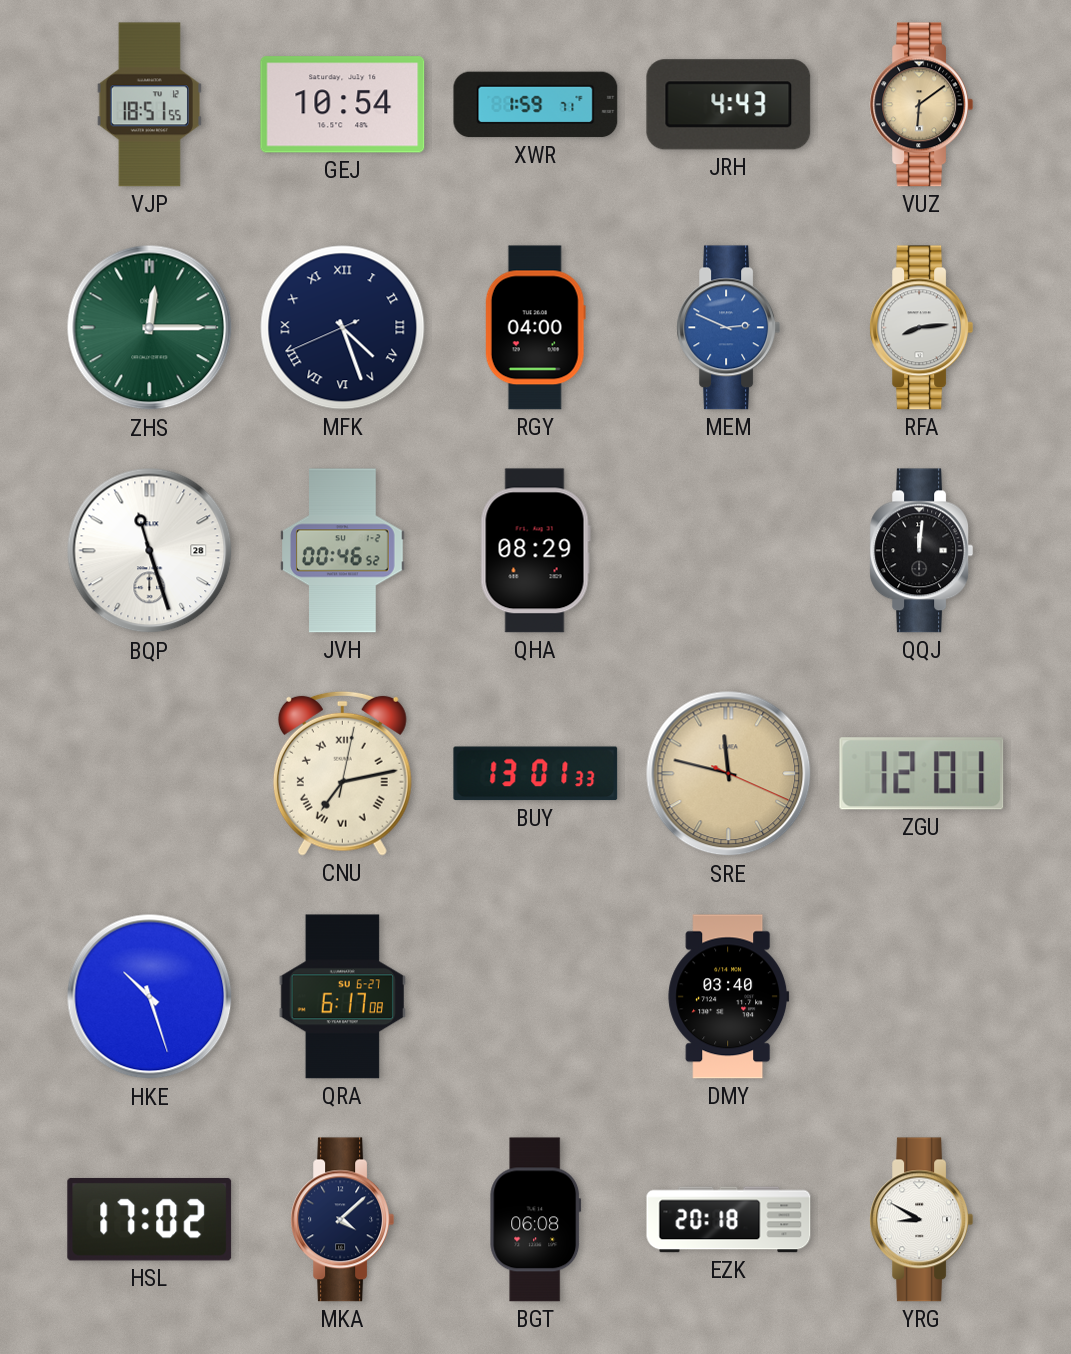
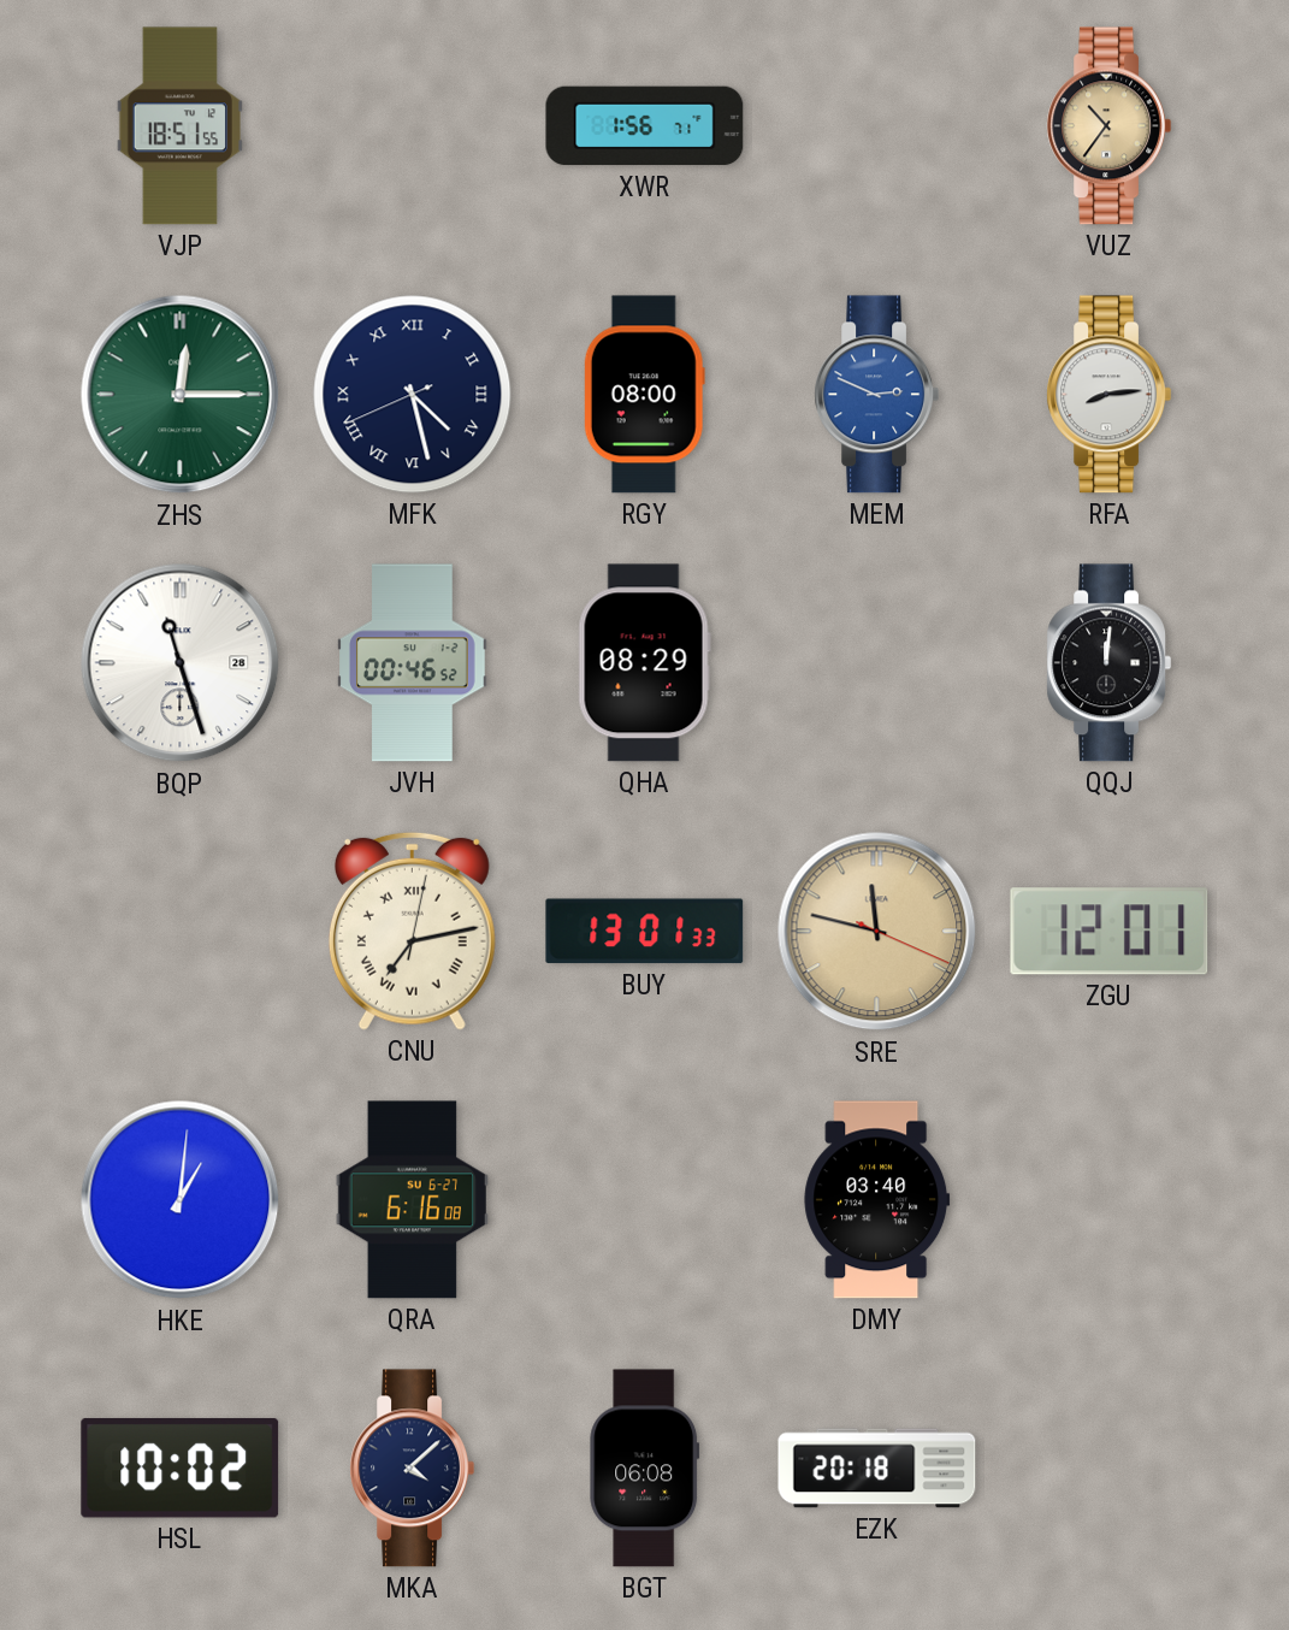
GEJ: 10:54 -> none
XWR: 1:59 -> 1:56
JRH: 4:43 -> none
VUZ: 6:09 -> 10:36
MFK: 4:26 -> 4:27
RGY: 04:00 -> 08:00
HKE: 10:27 -> 1:01
QRA: 6:17 -> 6:16
HSL: 17:02 -> 10:02
YRG: 8:50 -> none
